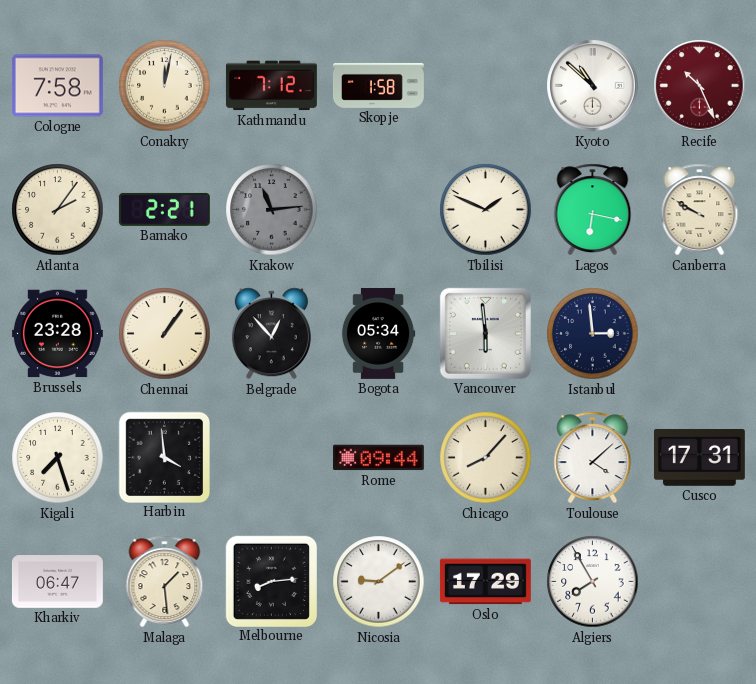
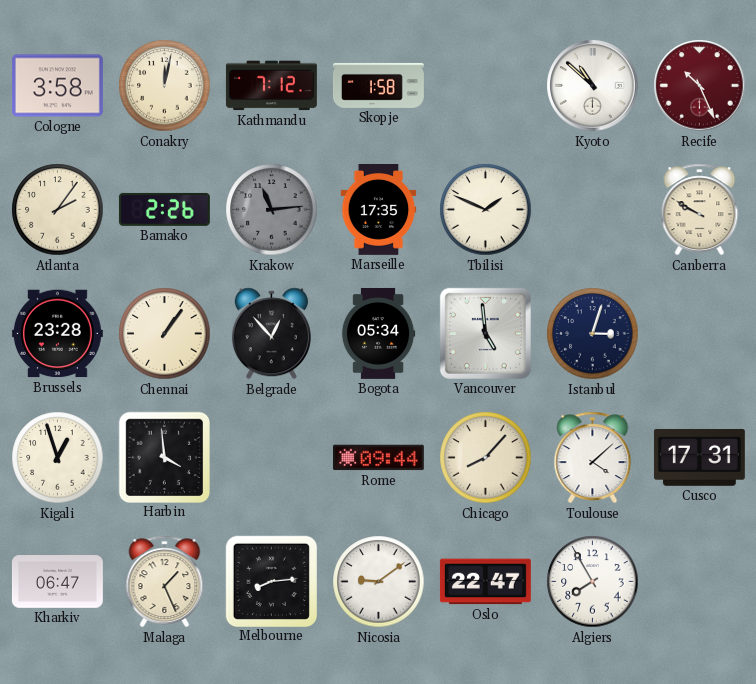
Cologne: 7:58 -> 3:58
Bamako: 2:21 -> 2:26
Marseille: none -> 17:35
Lagos: 6:17 -> none
Vancouver: 5:59 -> 4:59
Istanbul: 2:59 -> 3:03
Kigali: 7:27 -> 12:57
Malaga: 1:29 -> 1:26
Oslo: 17:29 -> 22:47
